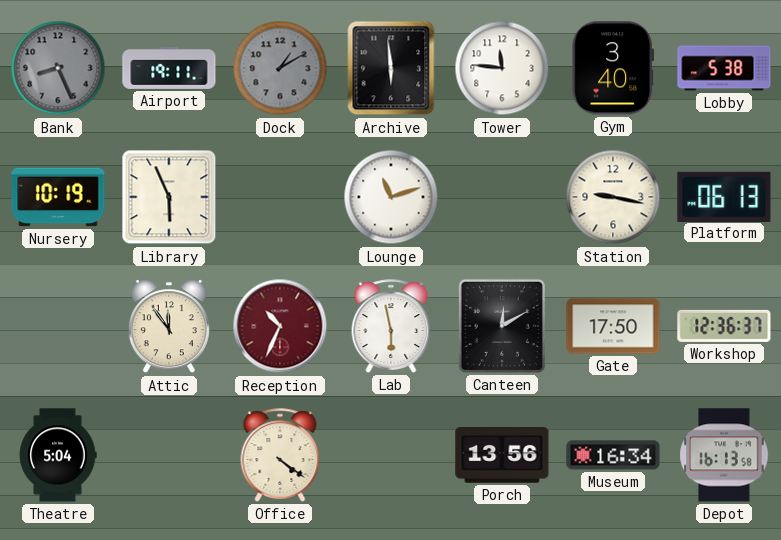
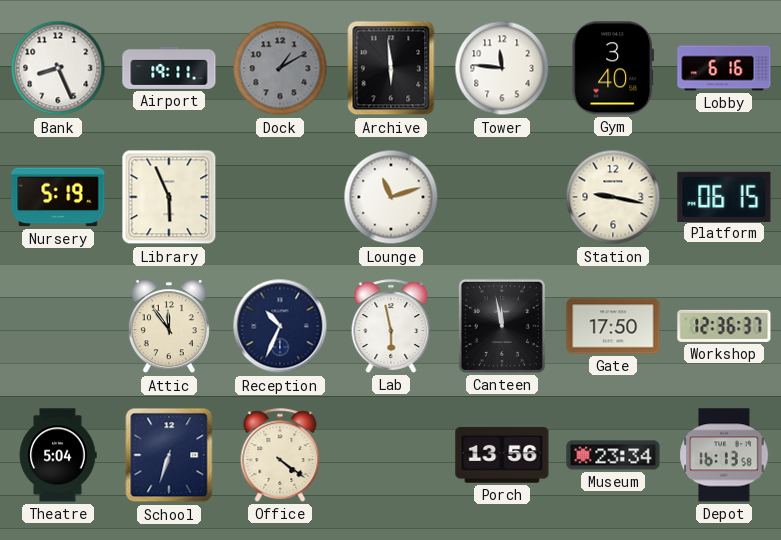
Bank dial: grey -> white
Lobby: 5:38 -> 6:16
Nursery: 10:19 -> 5:19
Platform: 06:13 -> 06:15
Reception dial: burgundy -> navy
Canteen: 12:10 -> 11:58
School: none -> 6:33
Museum: 16:34 -> 23:34
